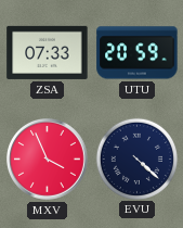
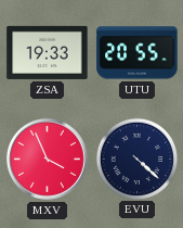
ZSA: 07:33 -> 19:33
UTU: 20:59 -> 20:55
